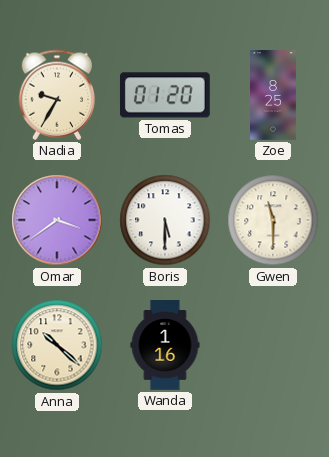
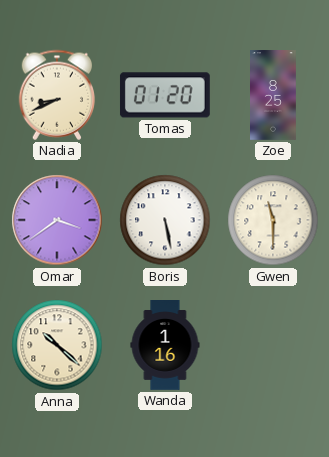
Nadia: 9:35 -> 8:41
Boris: 5:30 -> 5:28
